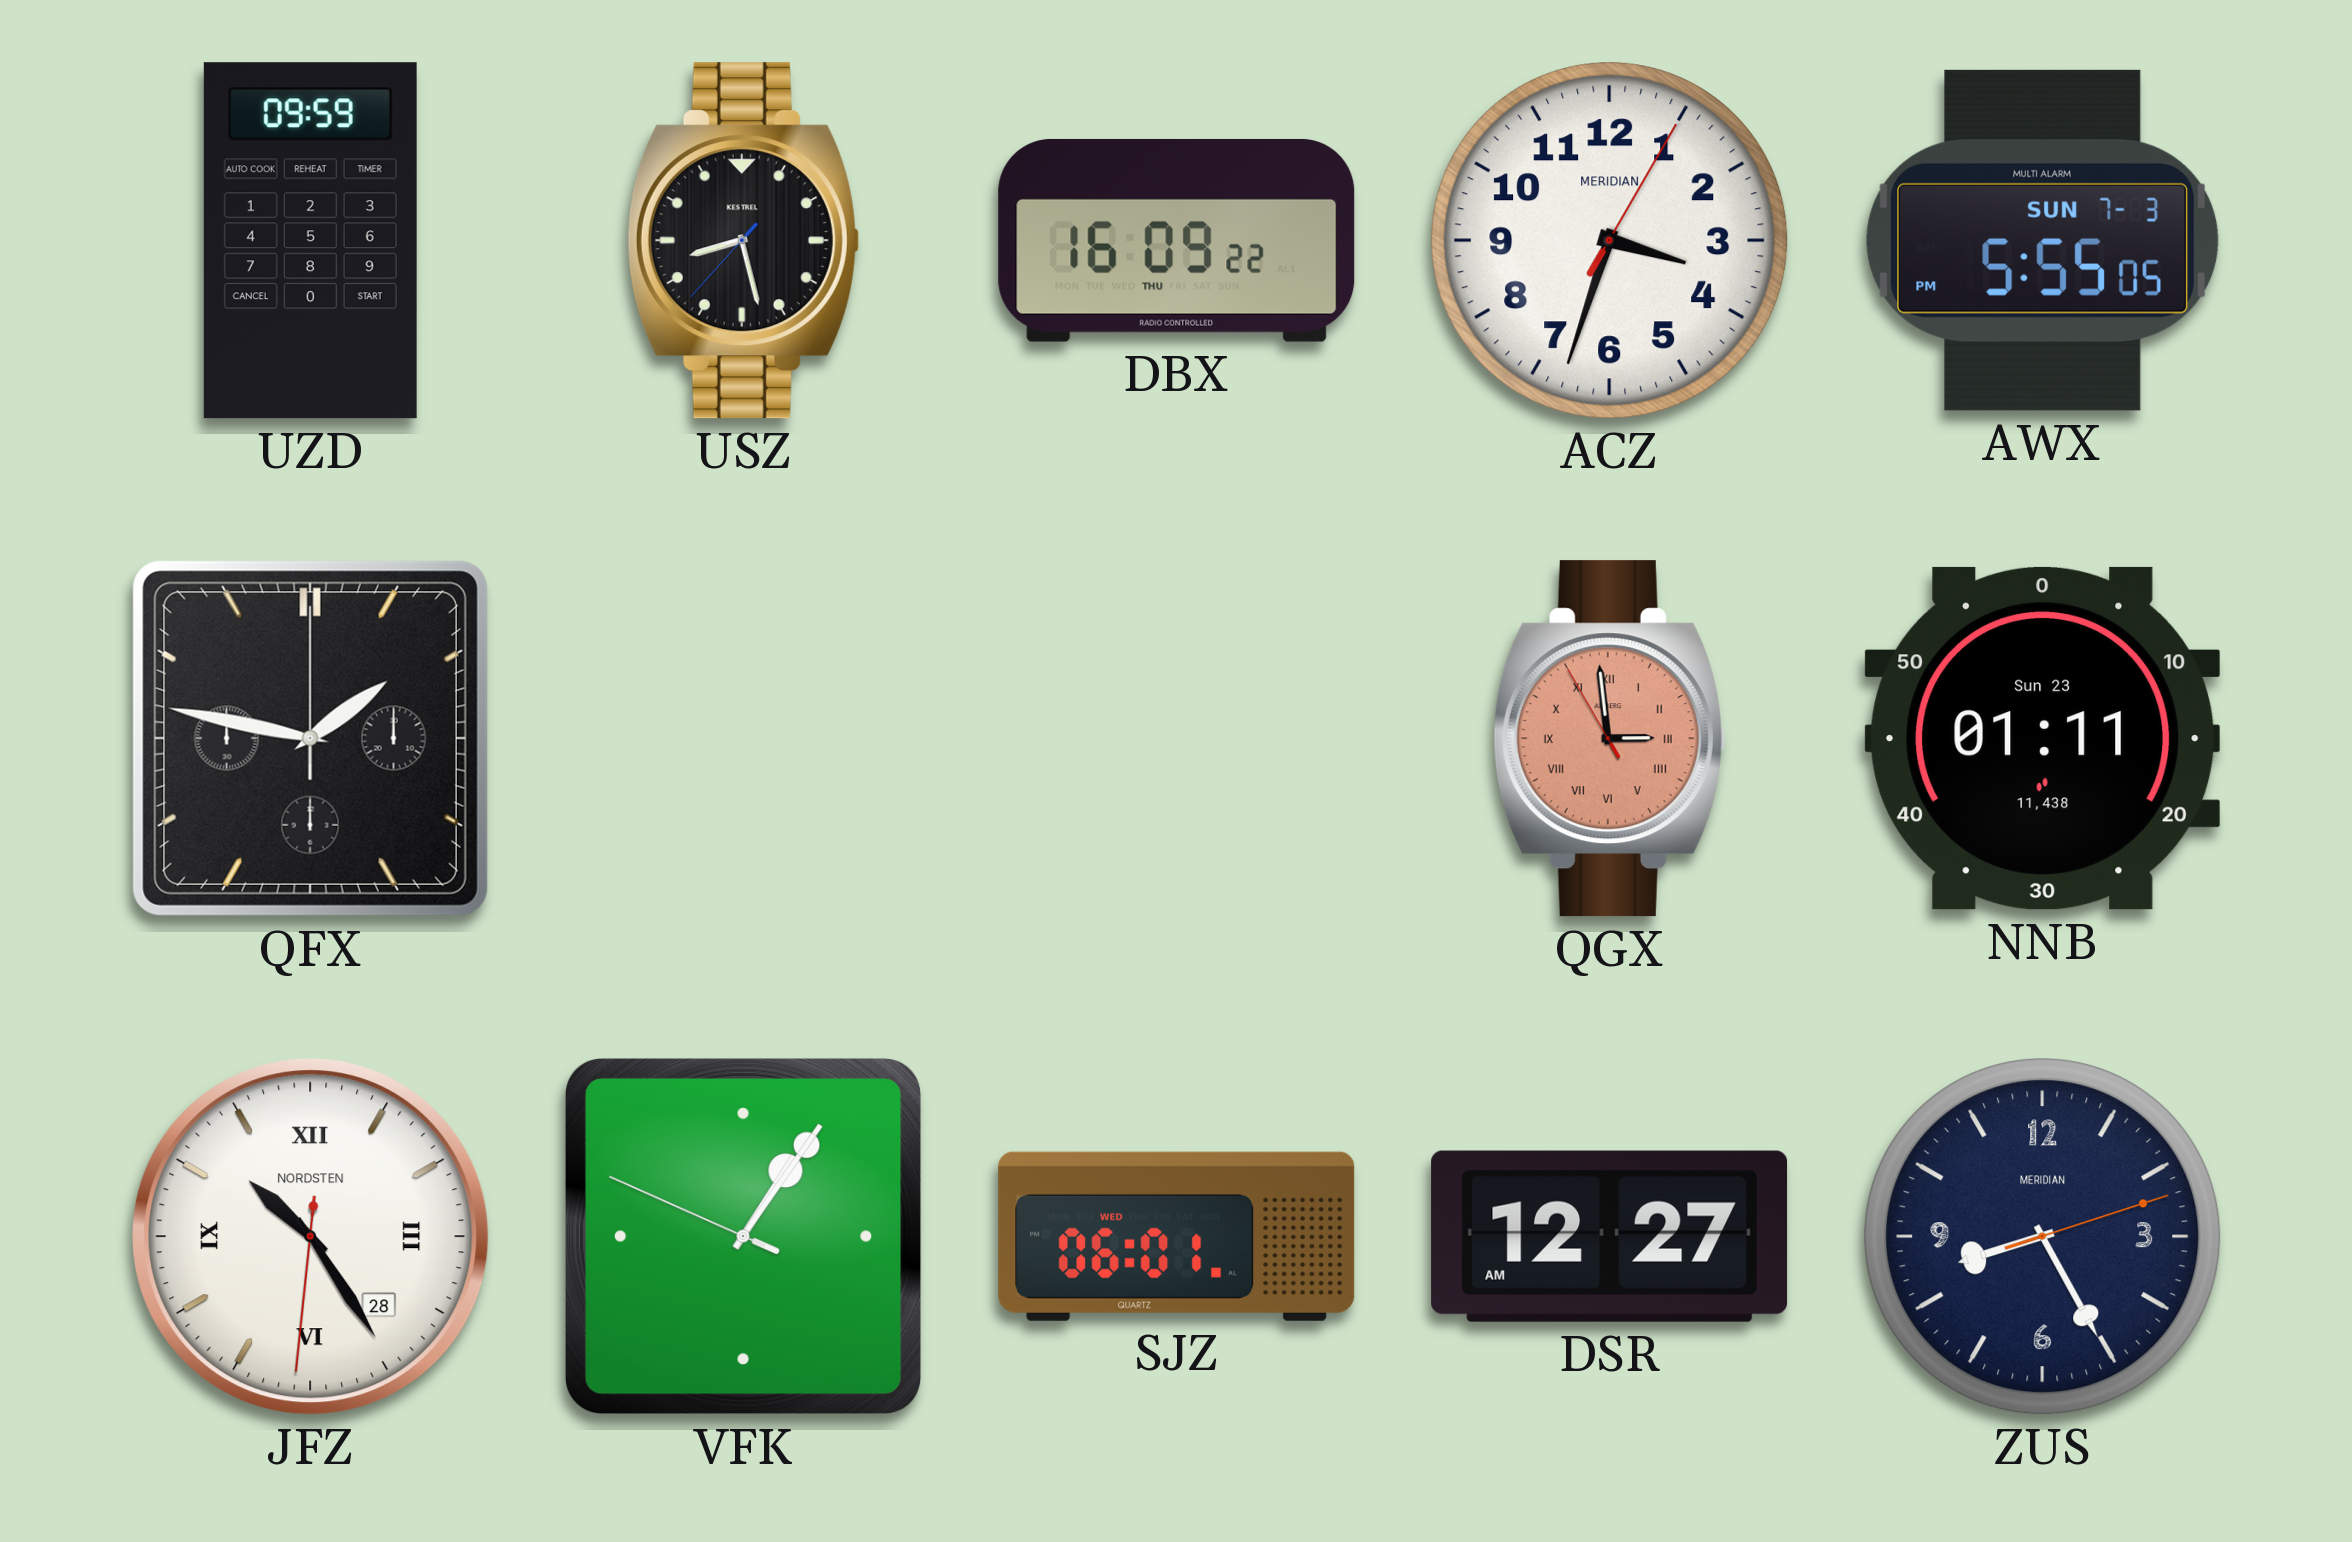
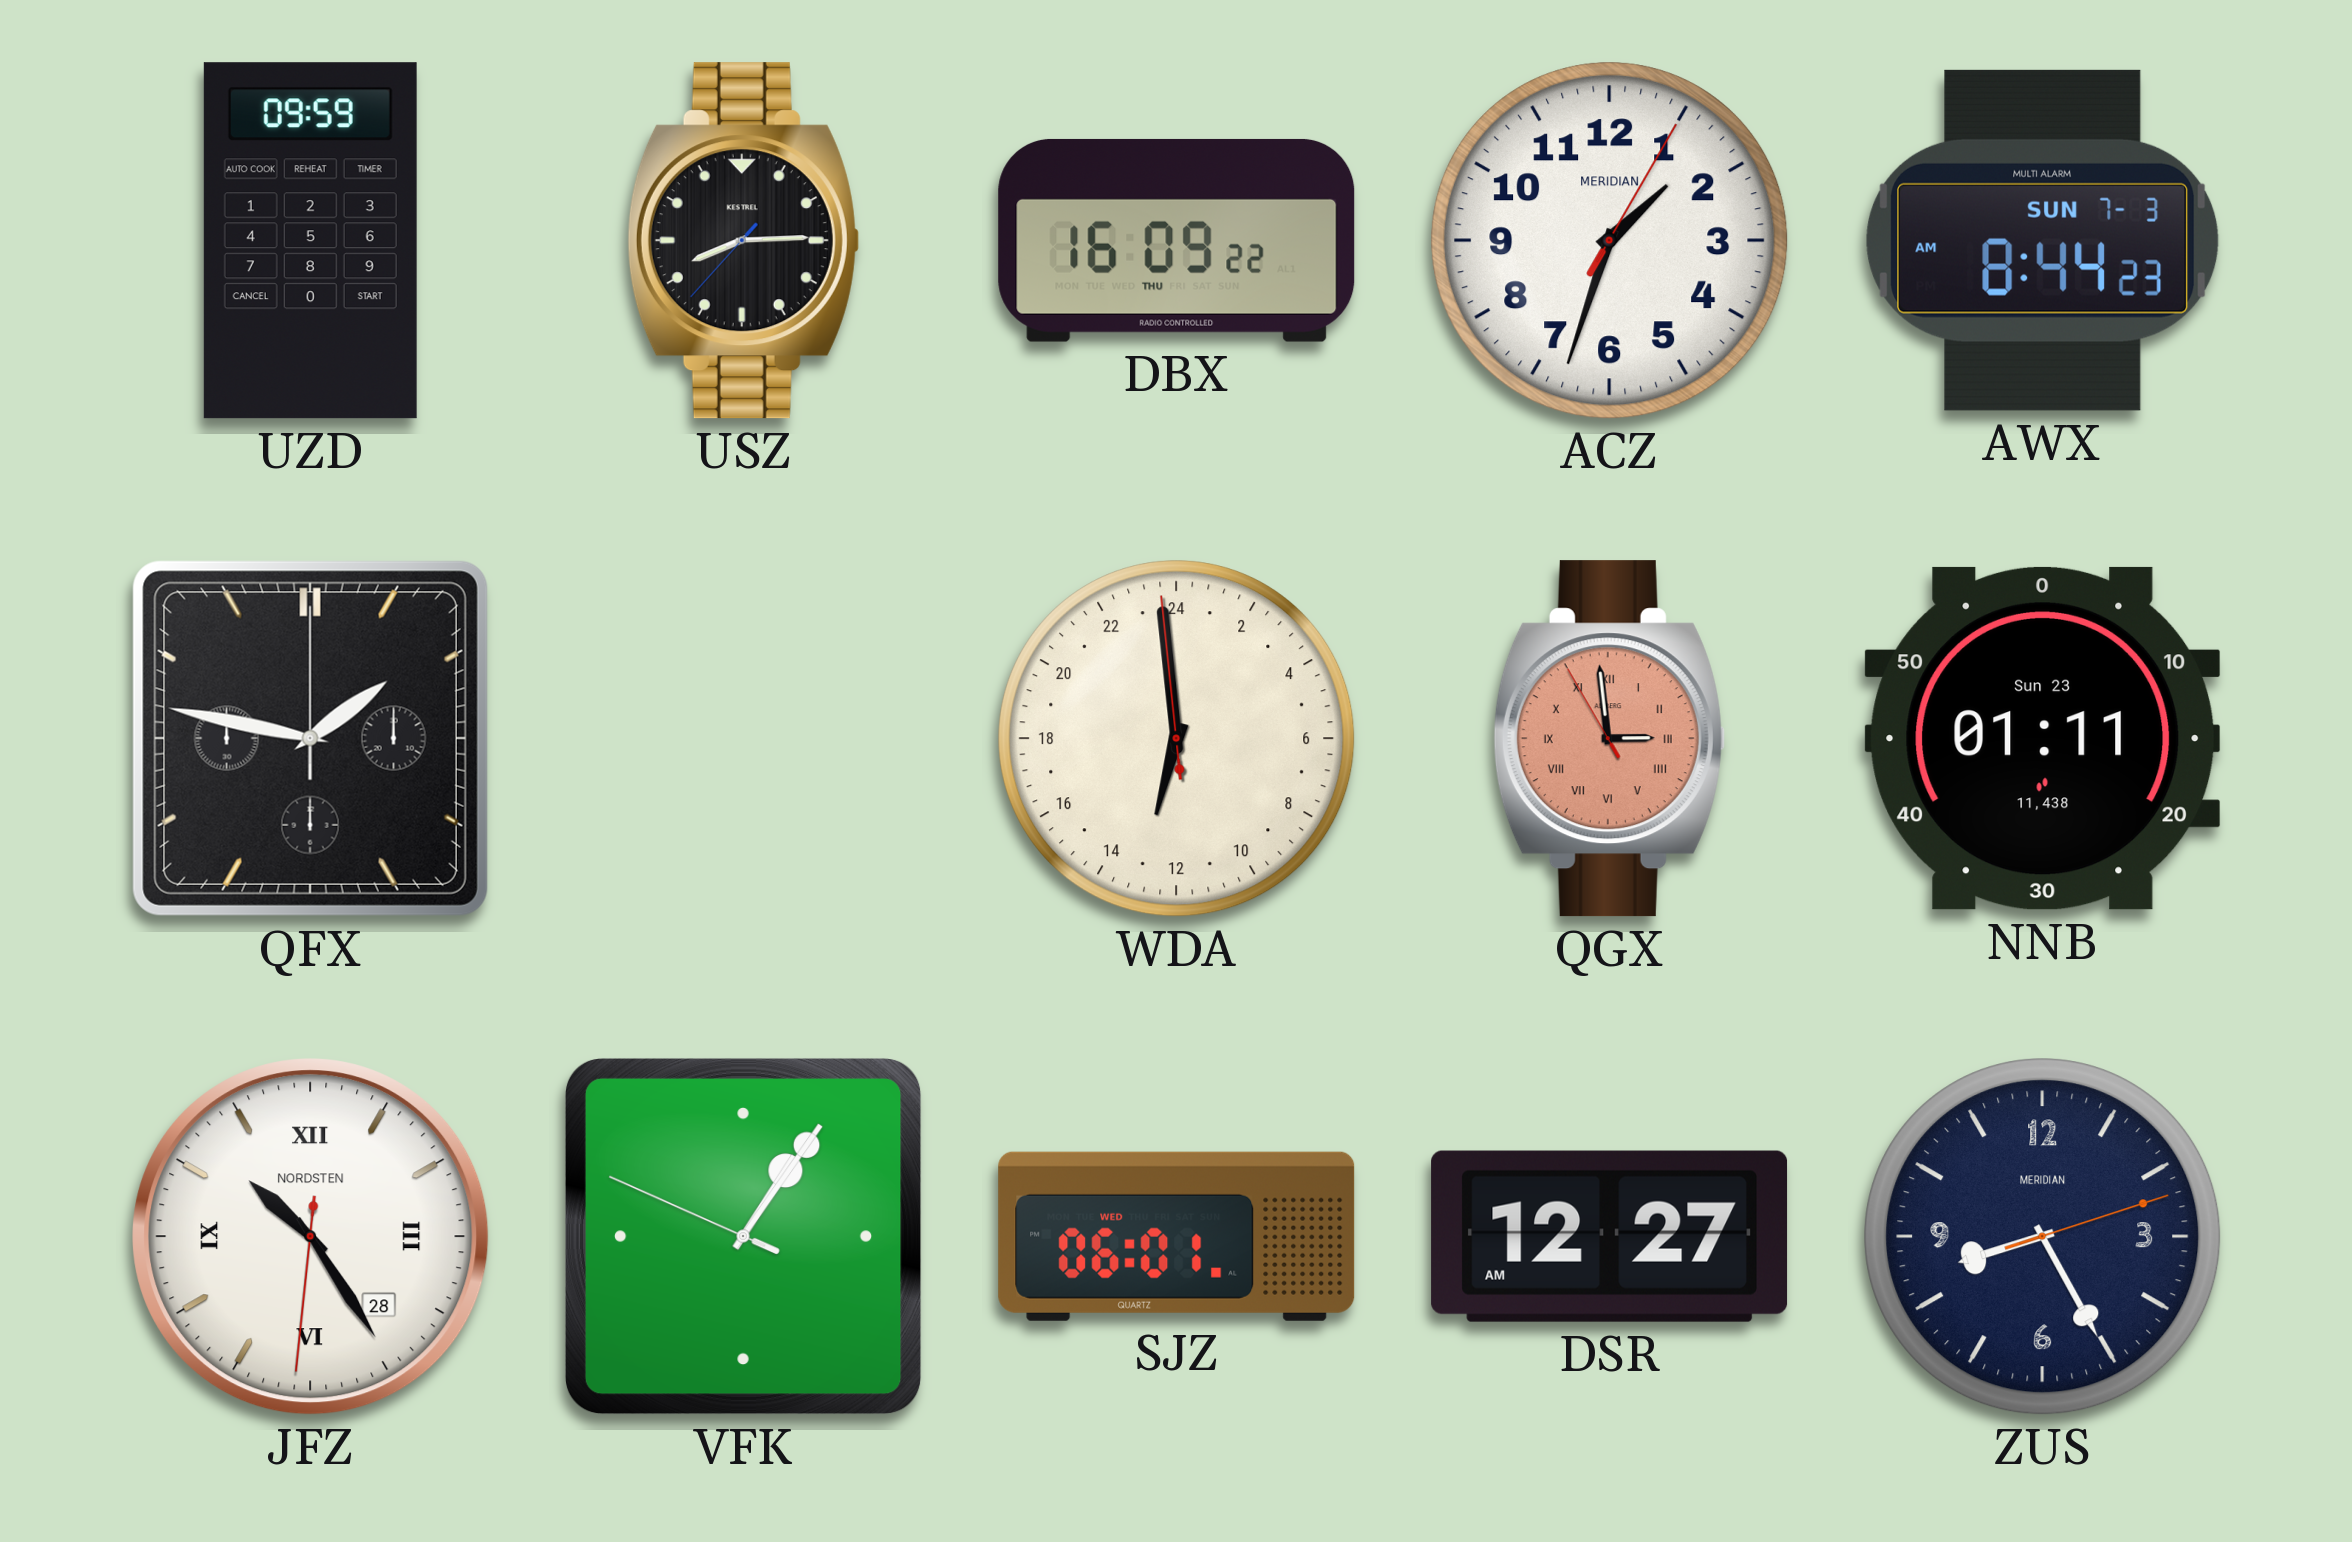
USZ: 8:27 -> 8:14
ACZ: 3:33 -> 1:33
AWX: 5:55 -> 8:44
WDA: none -> 12:58
